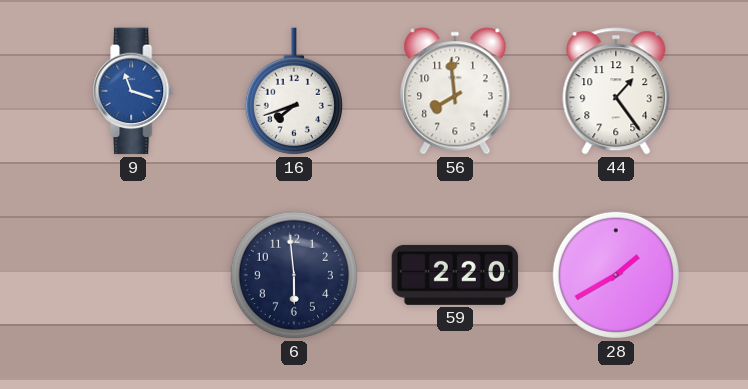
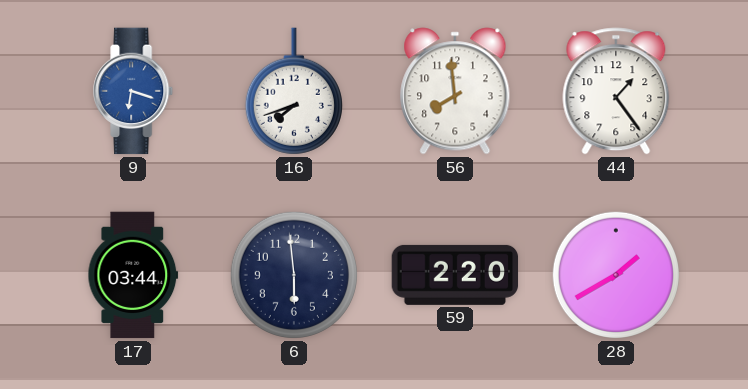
9: 11:18 -> 6:18
17: none -> 03:44
